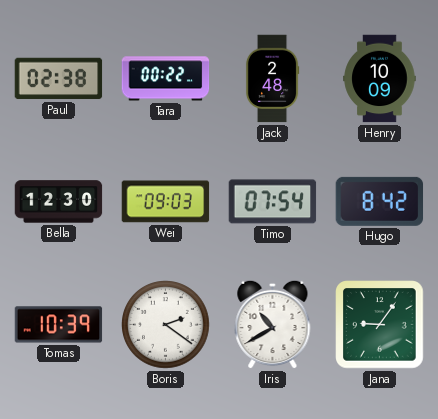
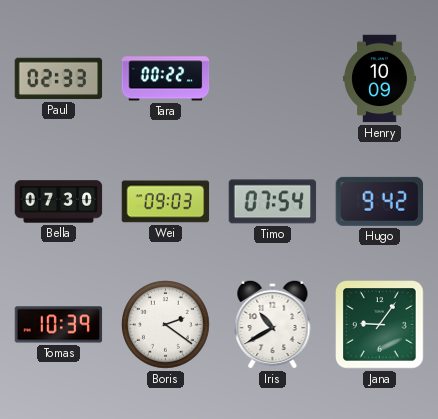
Paul: 02:38 -> 02:33
Jack: 2:48 -> none
Bella: 12:30 -> 07:30
Hugo: 8:42 -> 9:42
